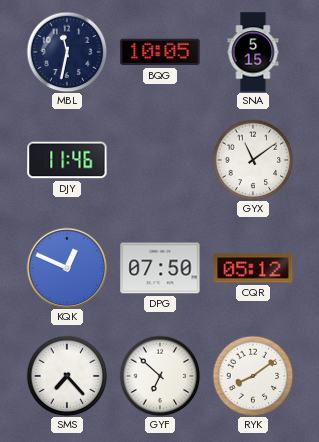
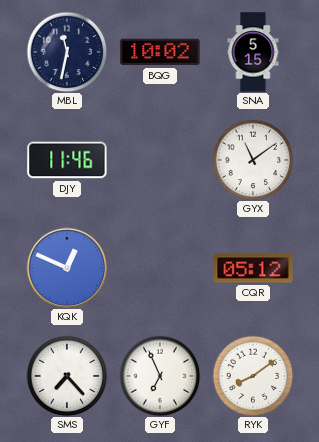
BQG: 10:05 -> 10:02
DPG: 07:50 -> none
GYF: 6:52 -> 6:56
